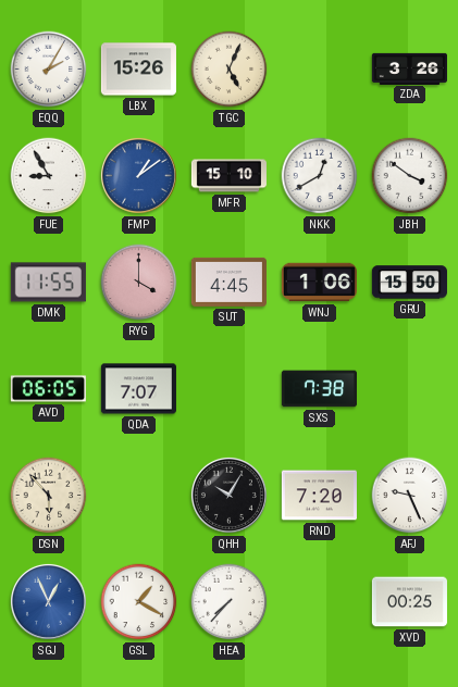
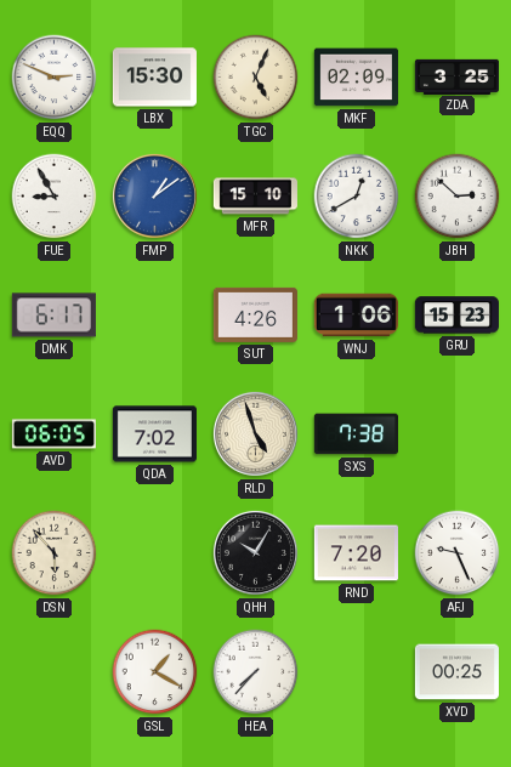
EQQ: 2:05 -> 2:49
LBX: 15:26 -> 15:30
MKF: none -> 02:09
ZDA: 3:26 -> 3:25
JBH: 3:51 -> 2:52
DMK: 11:55 -> 6:17
RYG: 4:00 -> none
SUT: 4:45 -> 4:26
GRU: 15:50 -> 15:23
QDA: 7:07 -> 7:02
RLD: none -> 4:57
SGJ: 12:56 -> none
